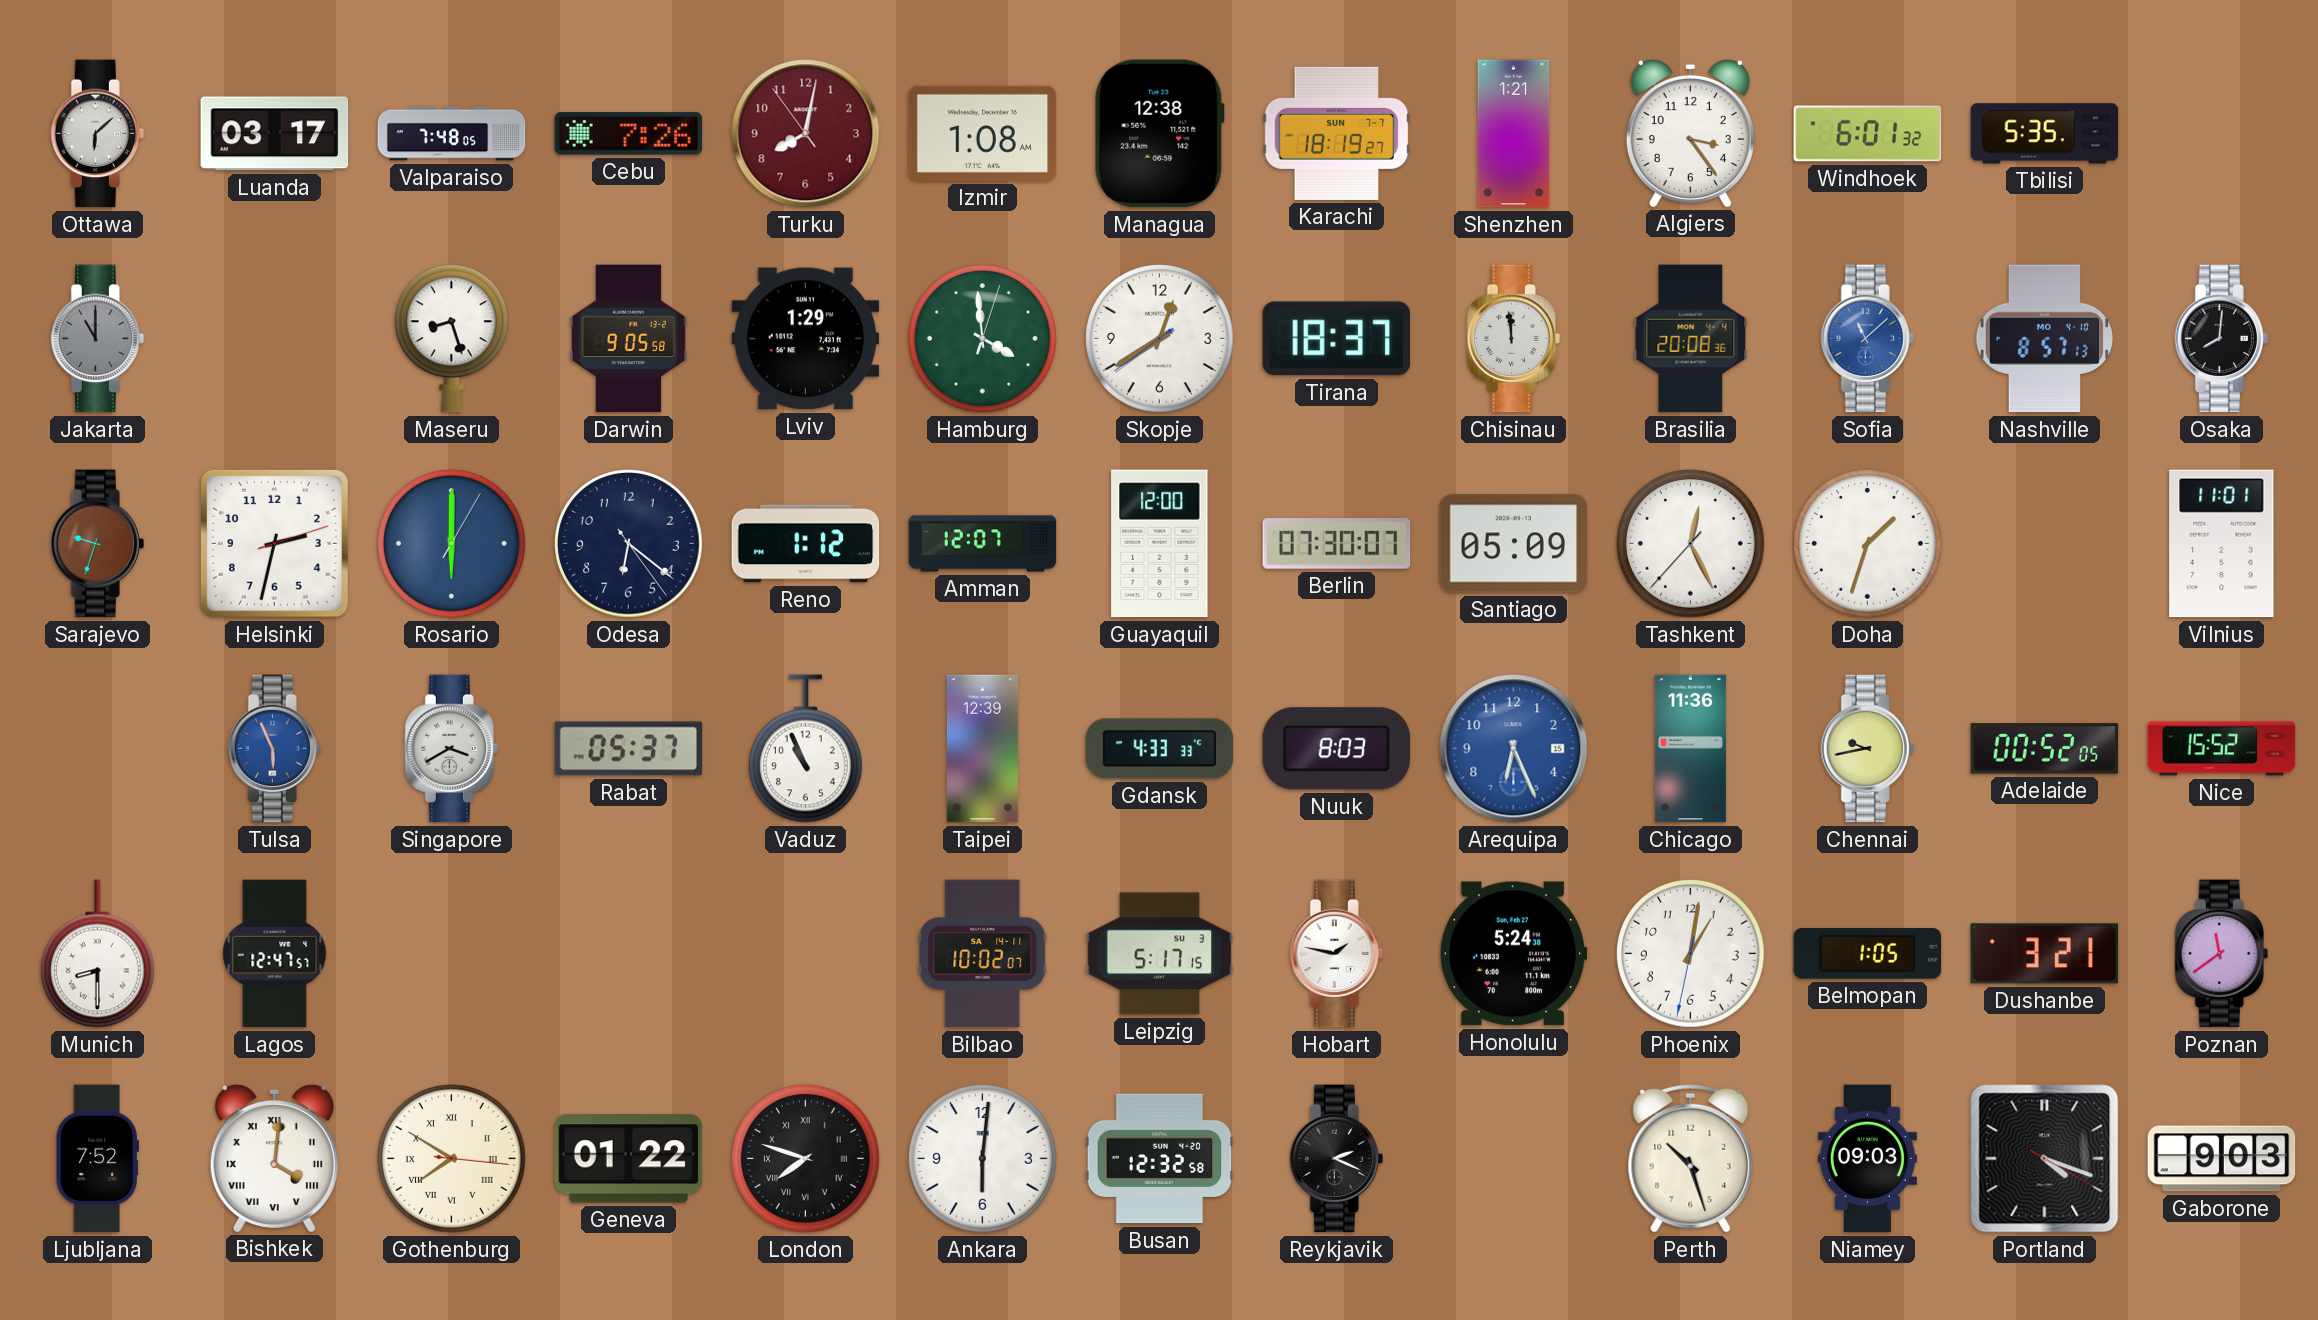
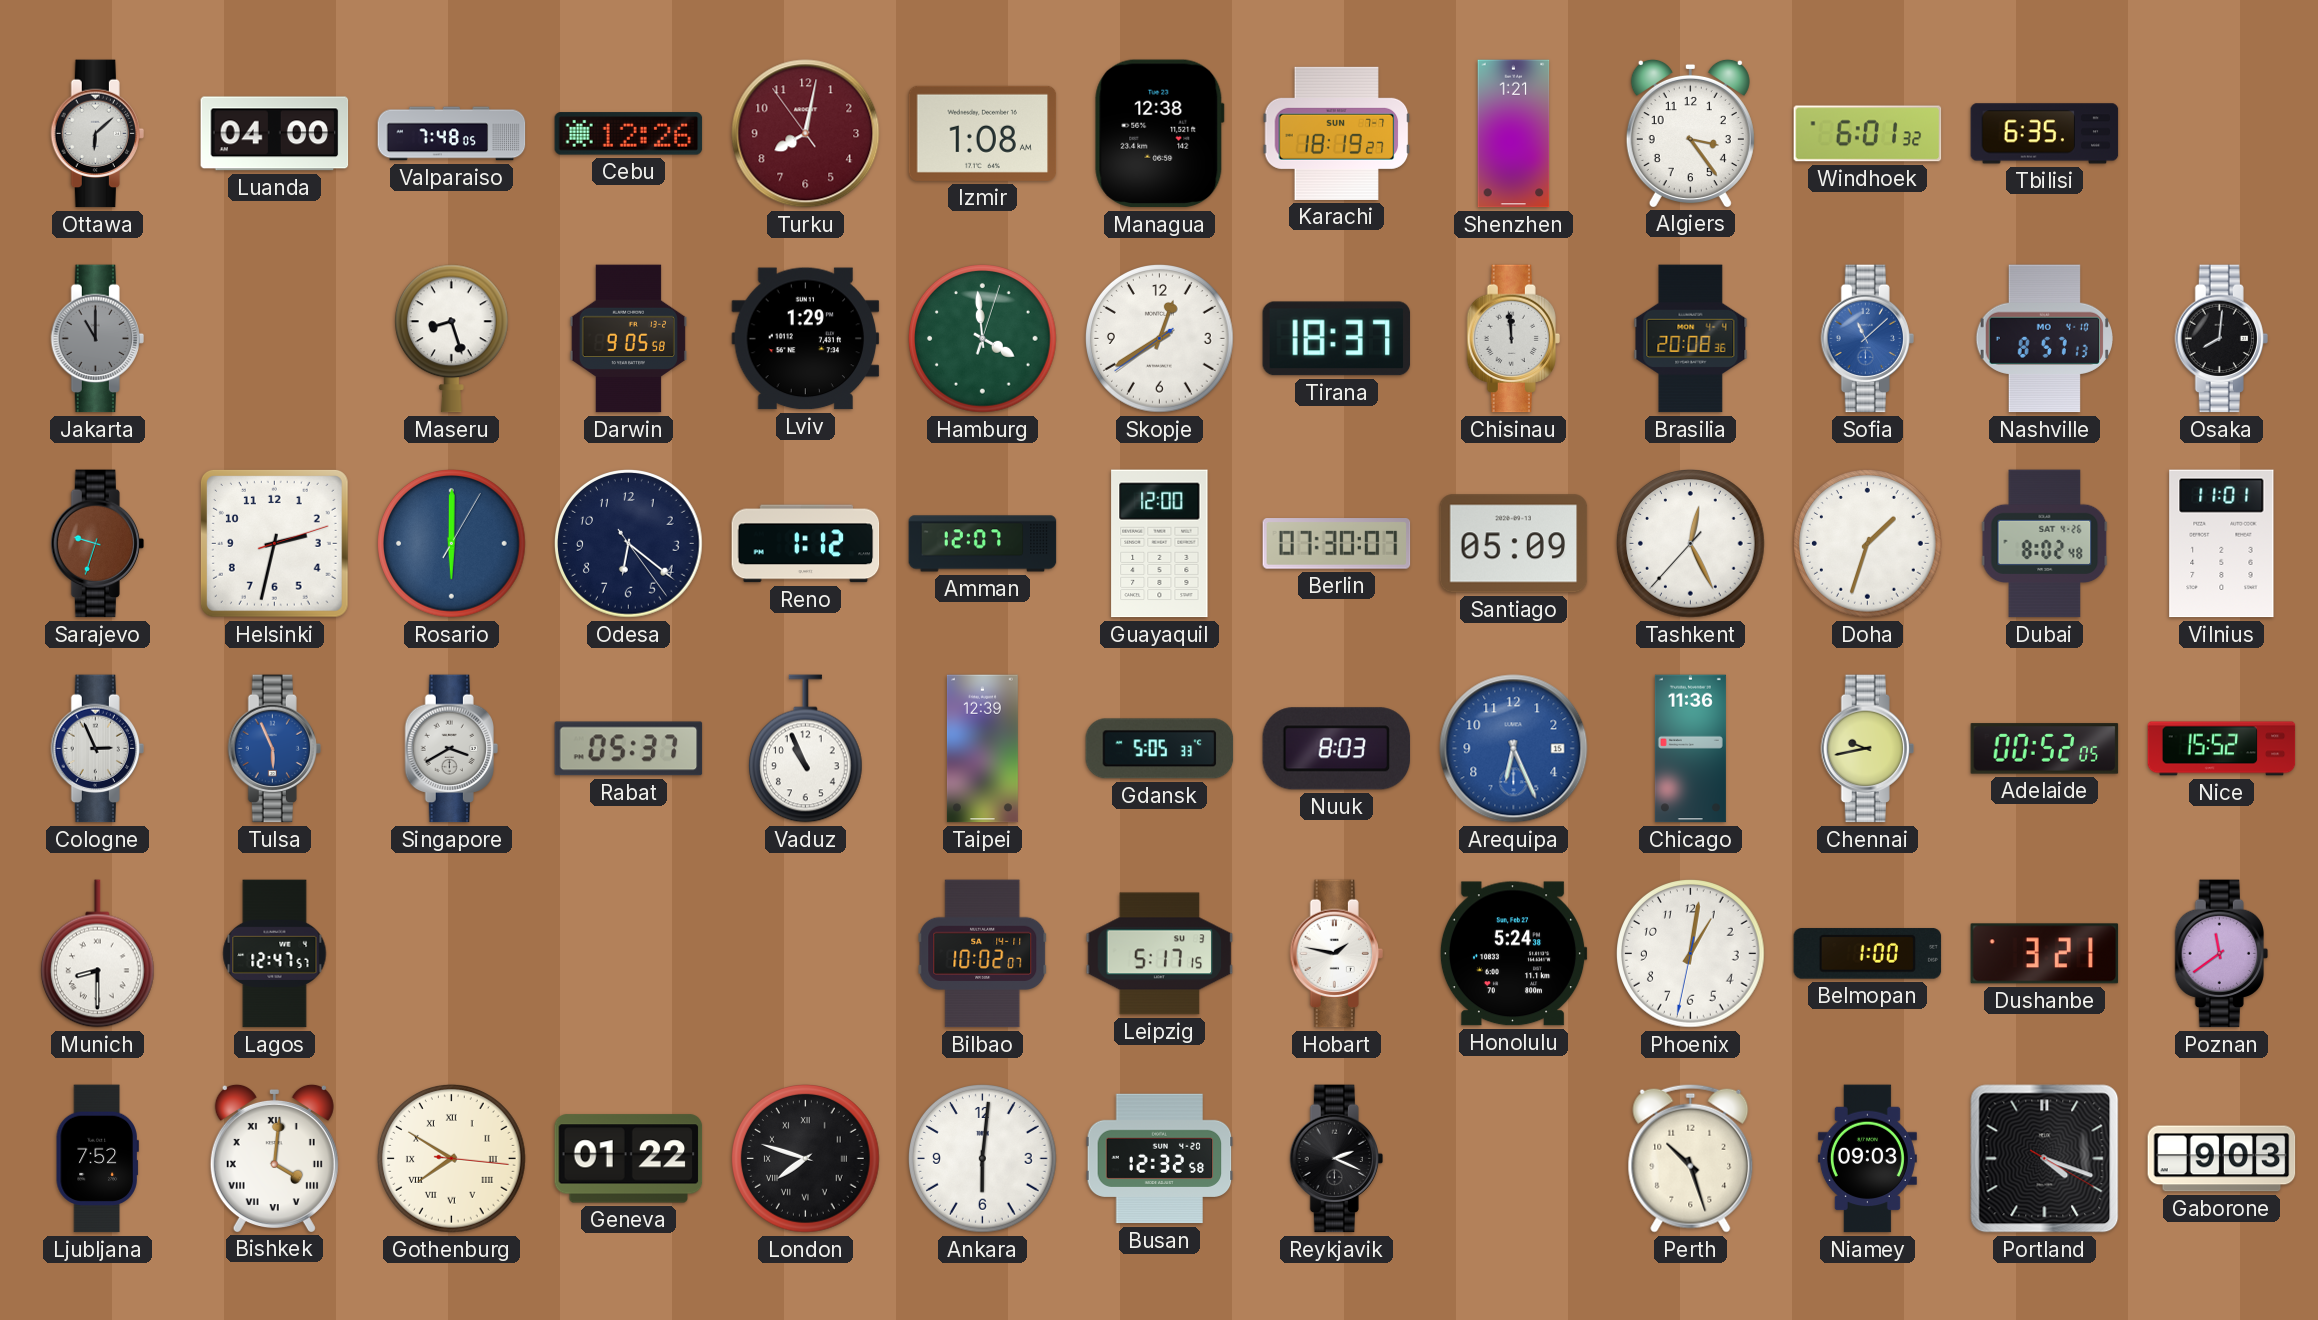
Luanda: 03:17 -> 04:00
Cebu: 7:26 -> 12:26
Tbilisi: 5:35 -> 6:35
Dubai: none -> 8:02
Cologne: none -> 2:56
Gdansk: 4:33 -> 5:05
Belmopan: 1:05 -> 1:00
